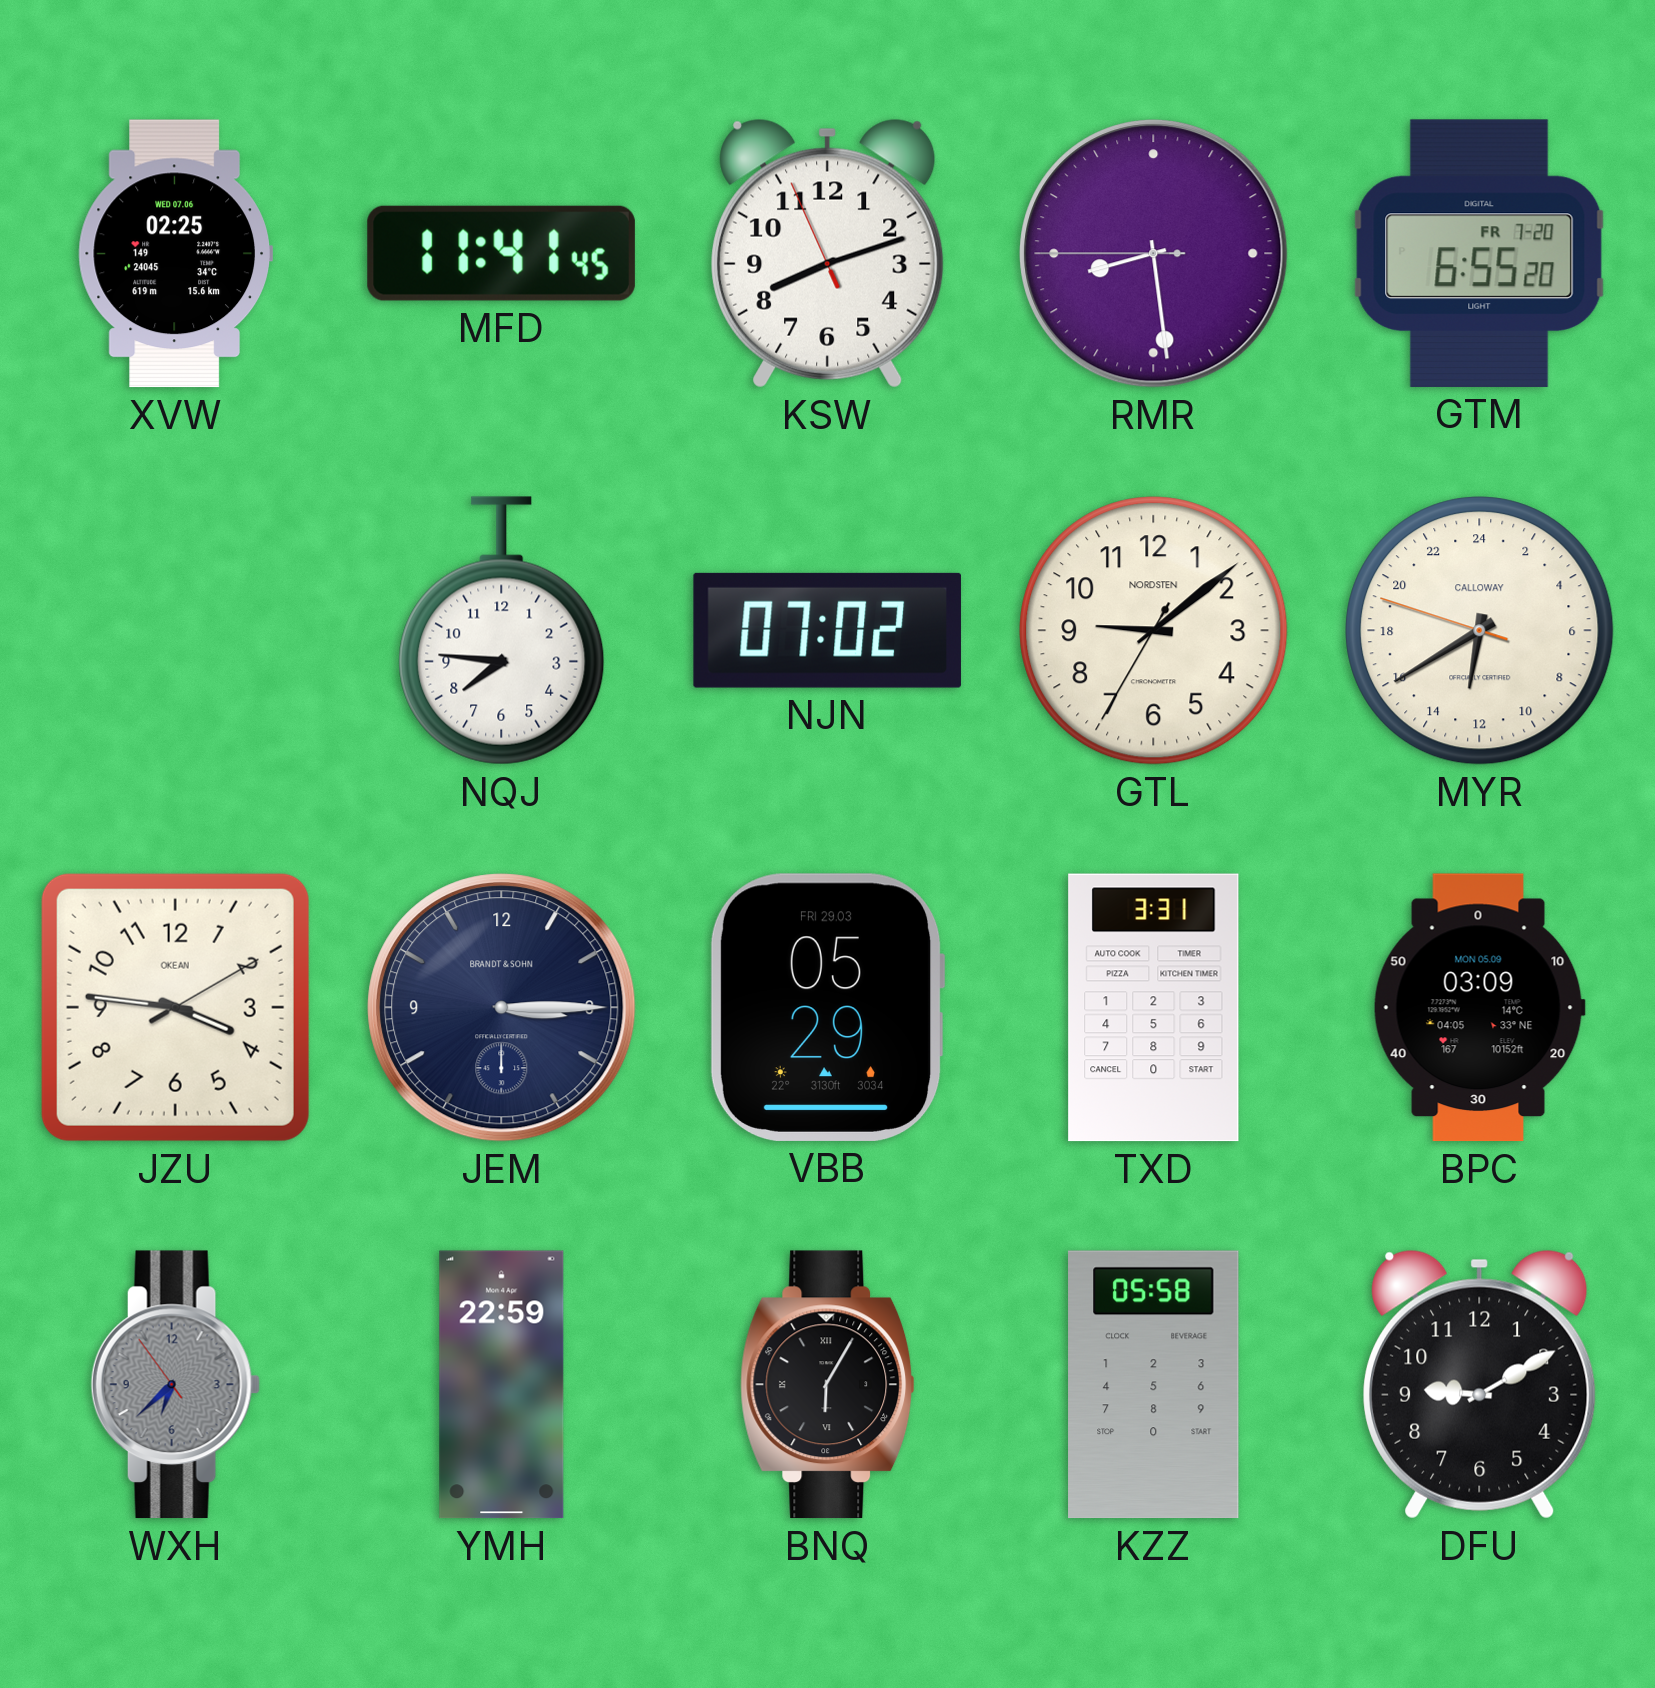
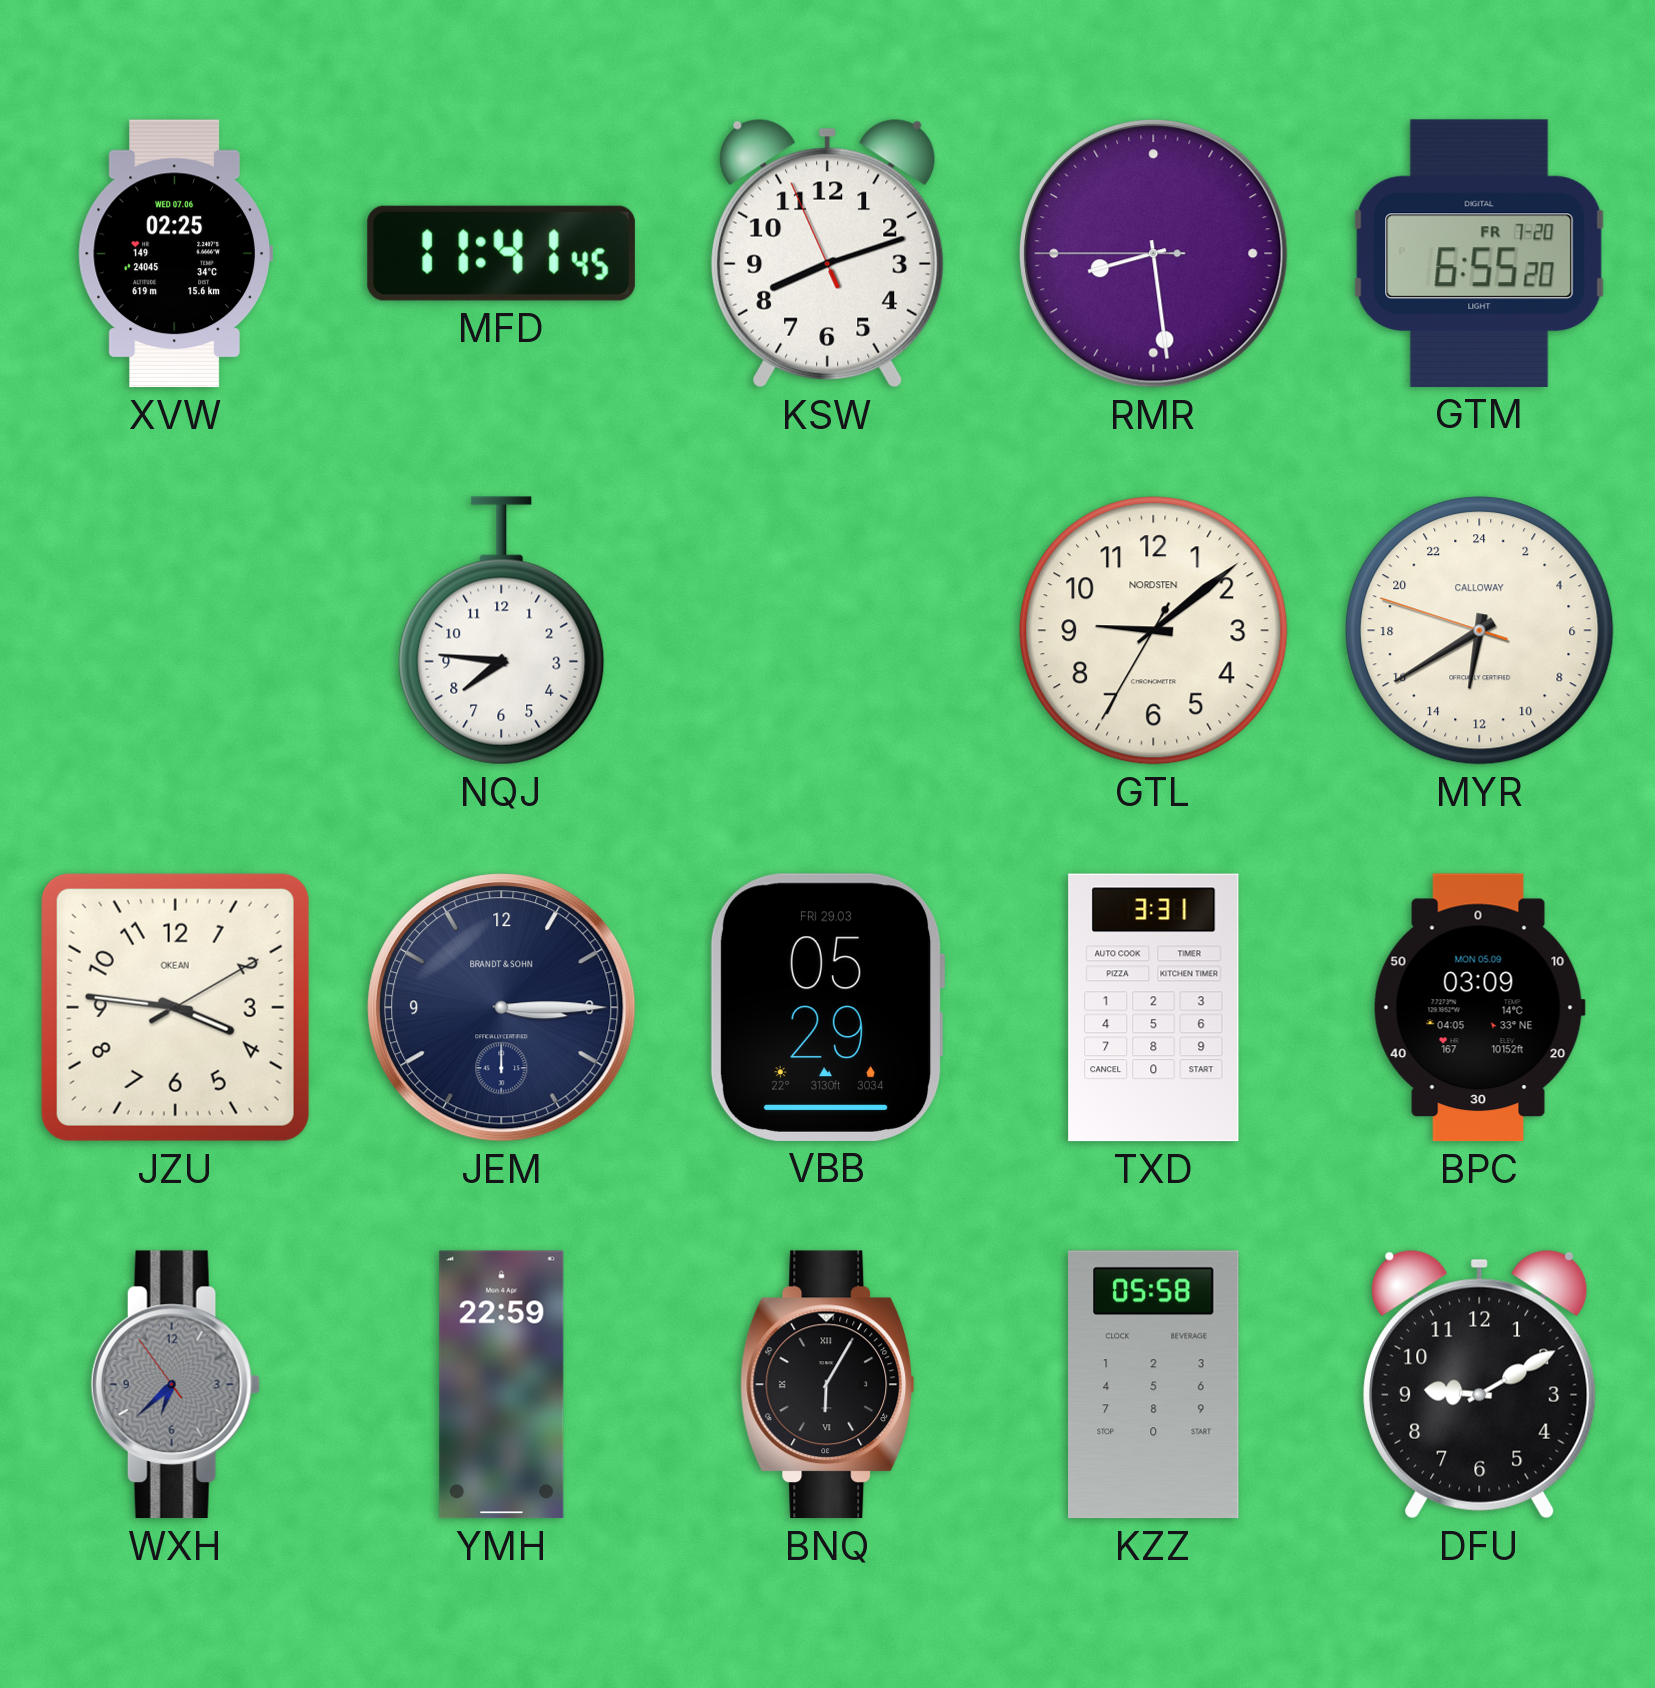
NJN: 07:02 -> none
